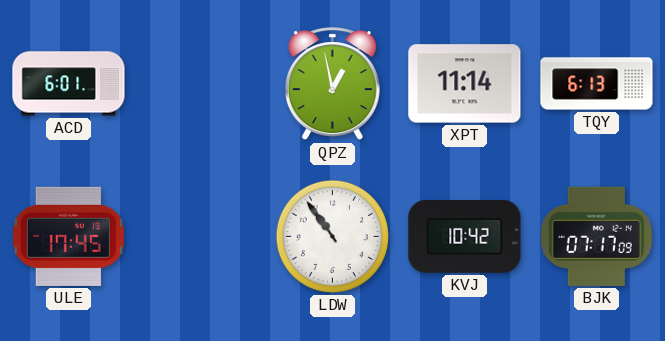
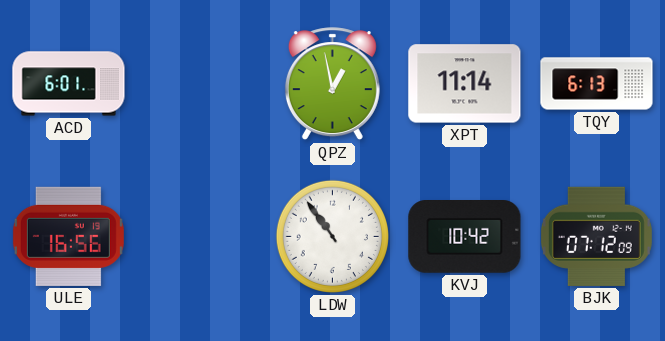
ULE: 17:45 -> 16:56
BJK: 07:17 -> 07:12
